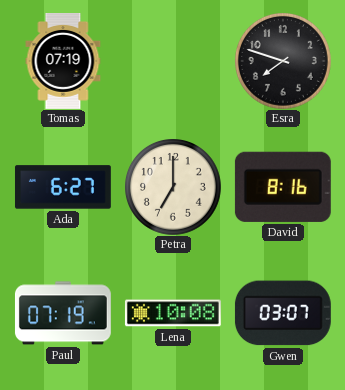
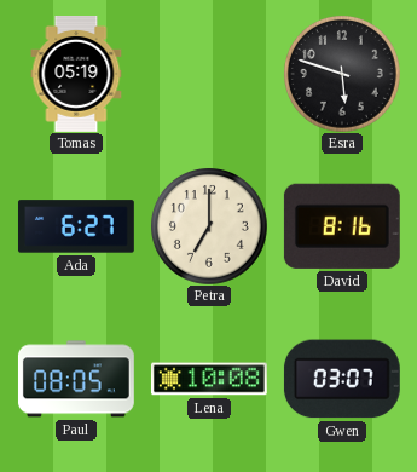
Tomas: 07:19 -> 05:19
Esra: 7:48 -> 5:48
Paul: 07:19 -> 08:05
